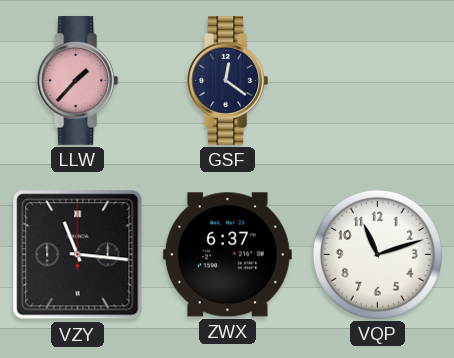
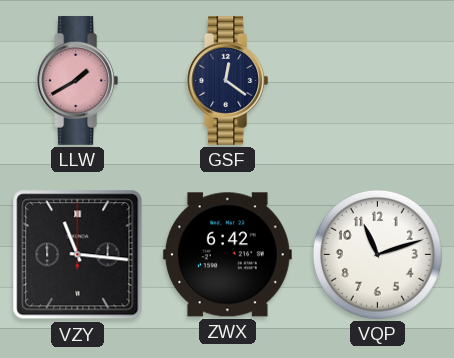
LLW: 1:37 -> 1:40
ZWX: 6:37 -> 6:42
